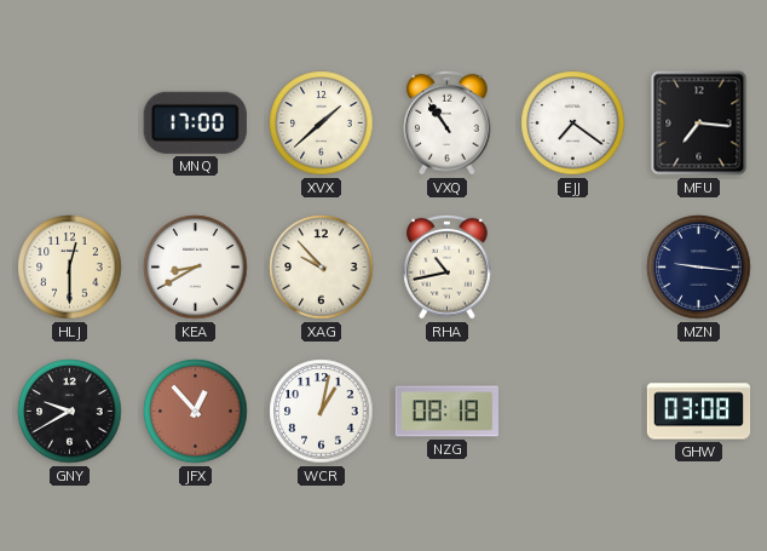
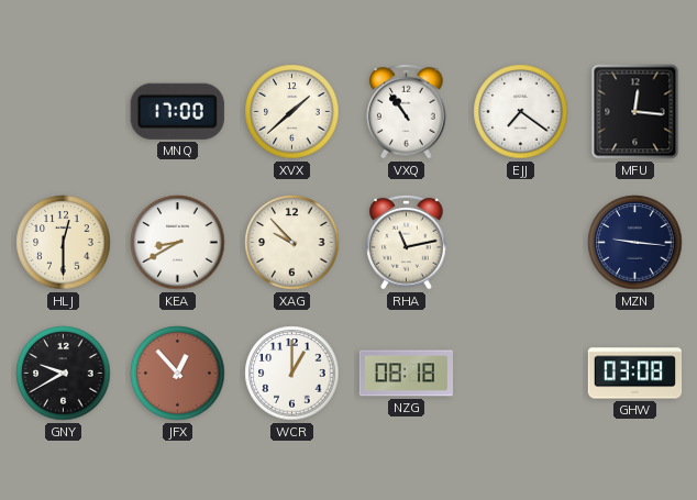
MFU: 7:16 -> 12:16
RHA: 10:43 -> 11:13
WCR: 1:02 -> 1:00
